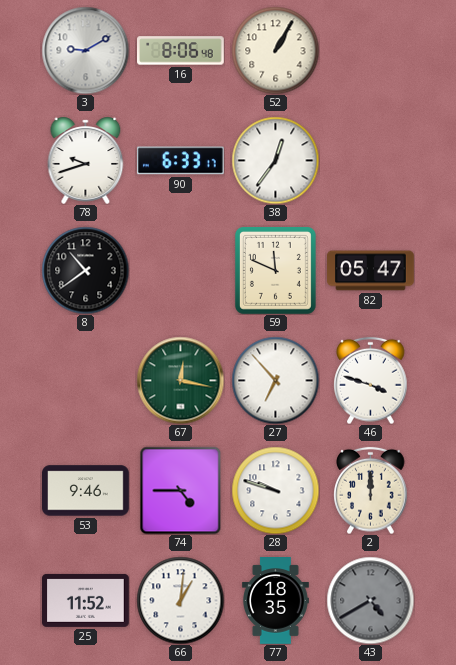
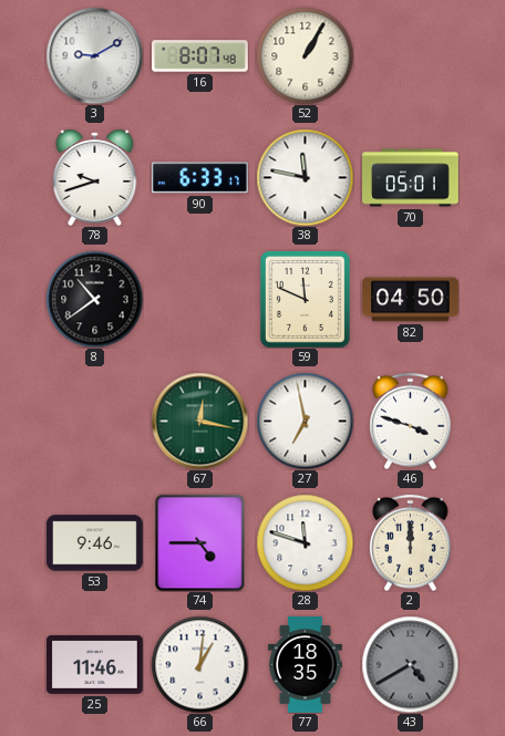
16: 8:06 -> 8:07
38: 12:36 -> 11:47
70: none -> 05:01
82: 05:47 -> 04:50
27: 6:53 -> 6:58
28: 9:48 -> 11:48
25: 11:52 -> 11:46
